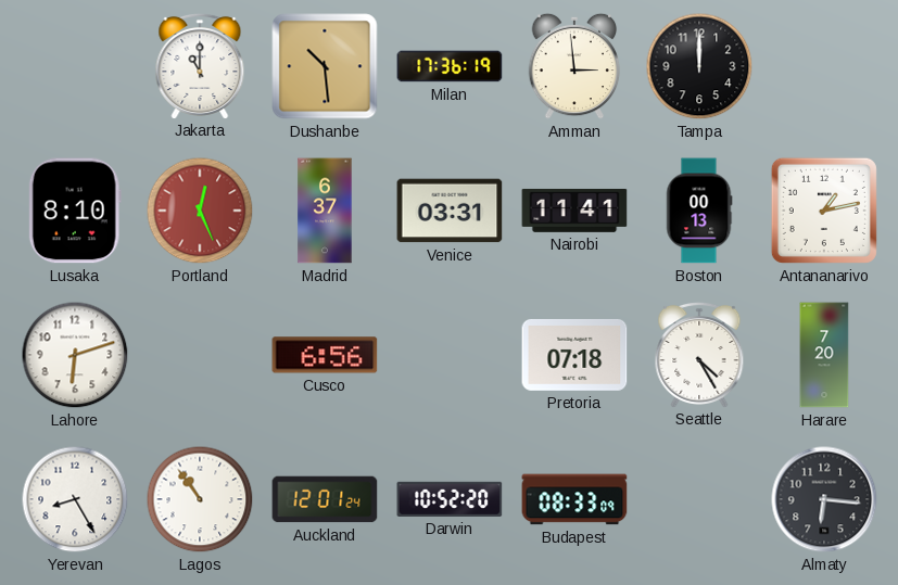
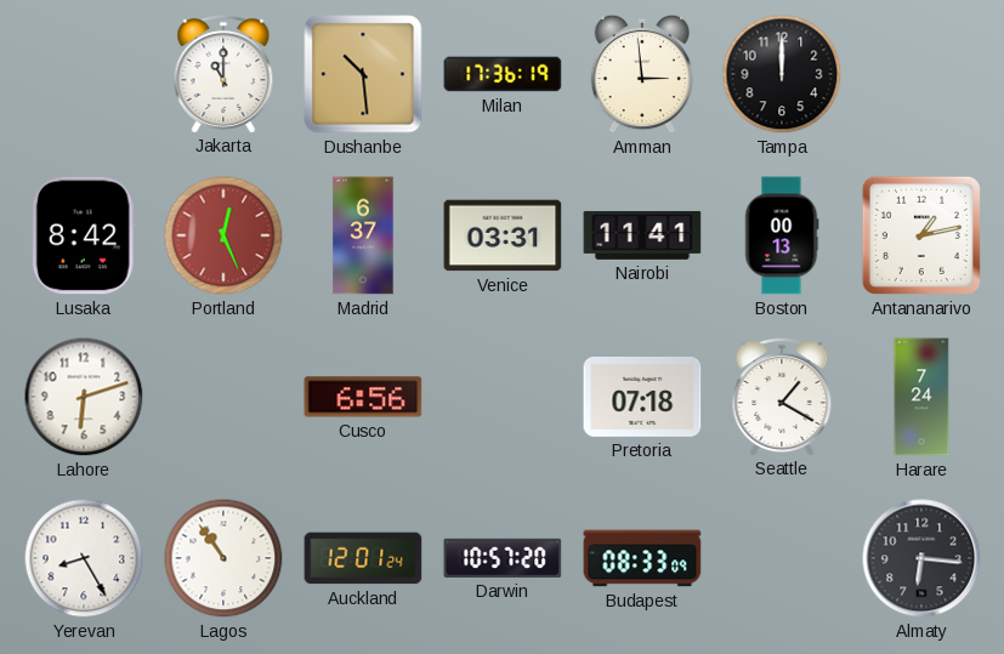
Lusaka: 8:10 -> 8:42
Seattle: 4:25 -> 1:20
Harare: 7:20 -> 7:24
Darwin: 10:52 -> 10:57
